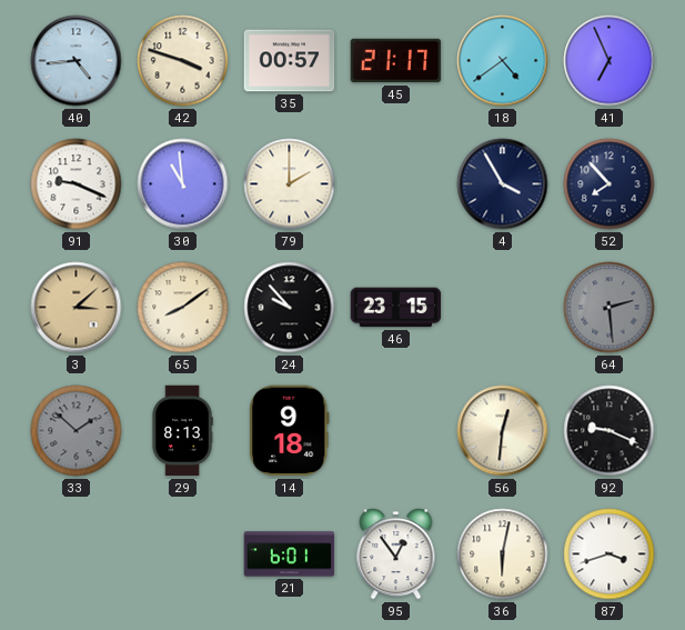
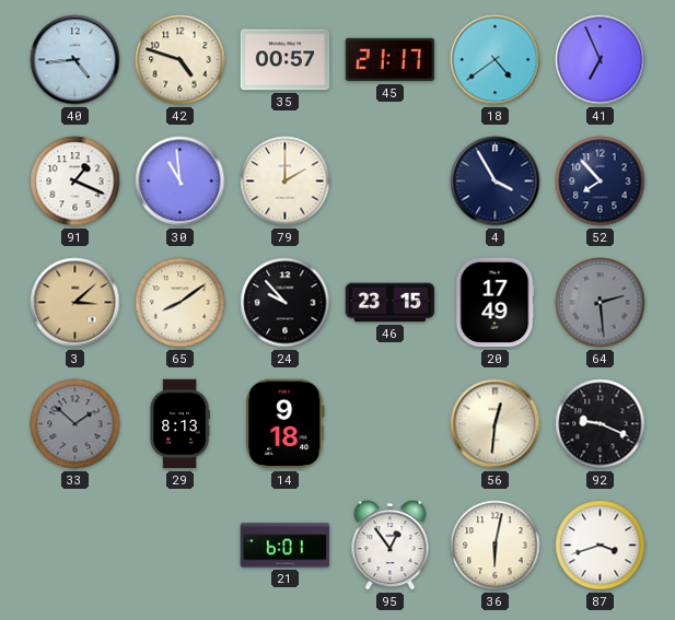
42: 3:48 -> 4:48
91: 9:19 -> 1:19
20: none -> 17:49
